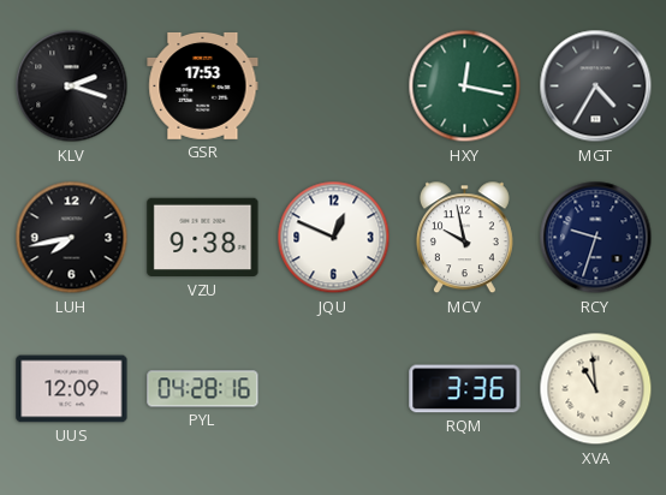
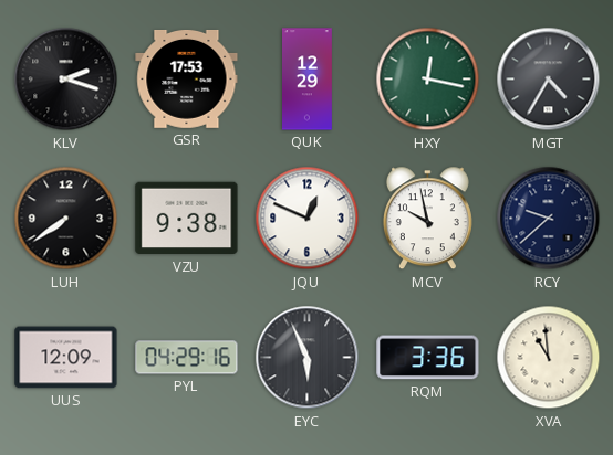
QUK: none -> 12:29
LUH: 7:43 -> 7:39
RCY: 9:33 -> 9:38
PYL: 04:28 -> 04:29
EYC: none -> 5:56
